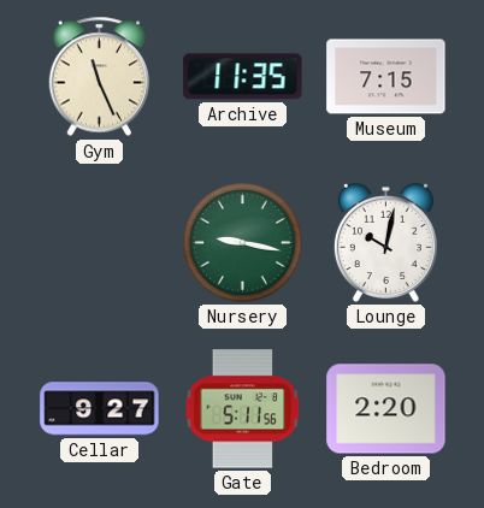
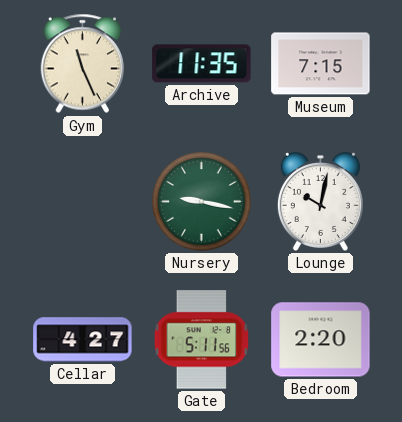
Cellar: 9:27 -> 4:27
